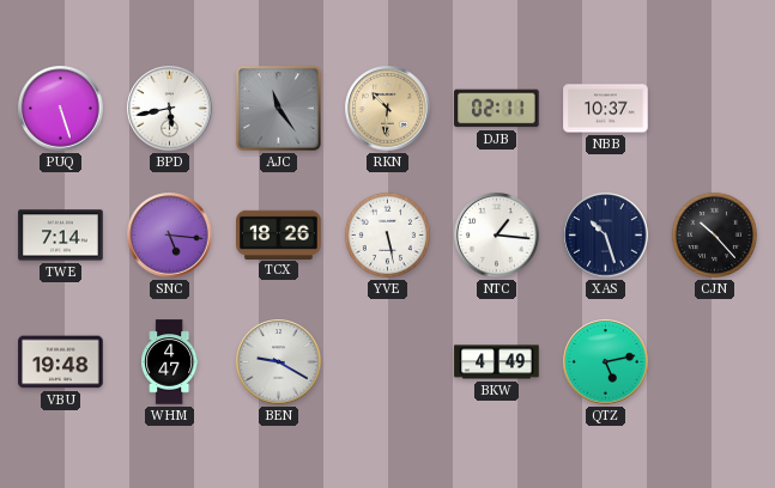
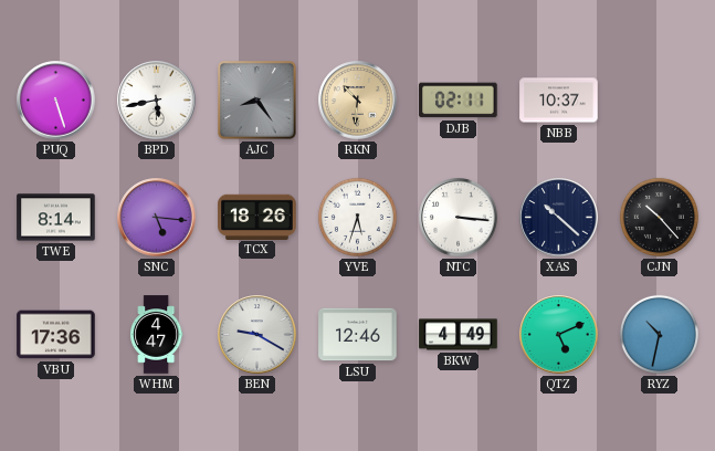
AJC: 11:24 -> 8:24
TWE: 7:14 -> 8:14
YVE: 5:28 -> 5:33
NTC: 1:16 -> 3:16
XAS: 10:27 -> 10:22
VBU: 19:48 -> 17:36
LSU: none -> 12:46
QTZ: 5:13 -> 5:11
RYZ: none -> 10:32
